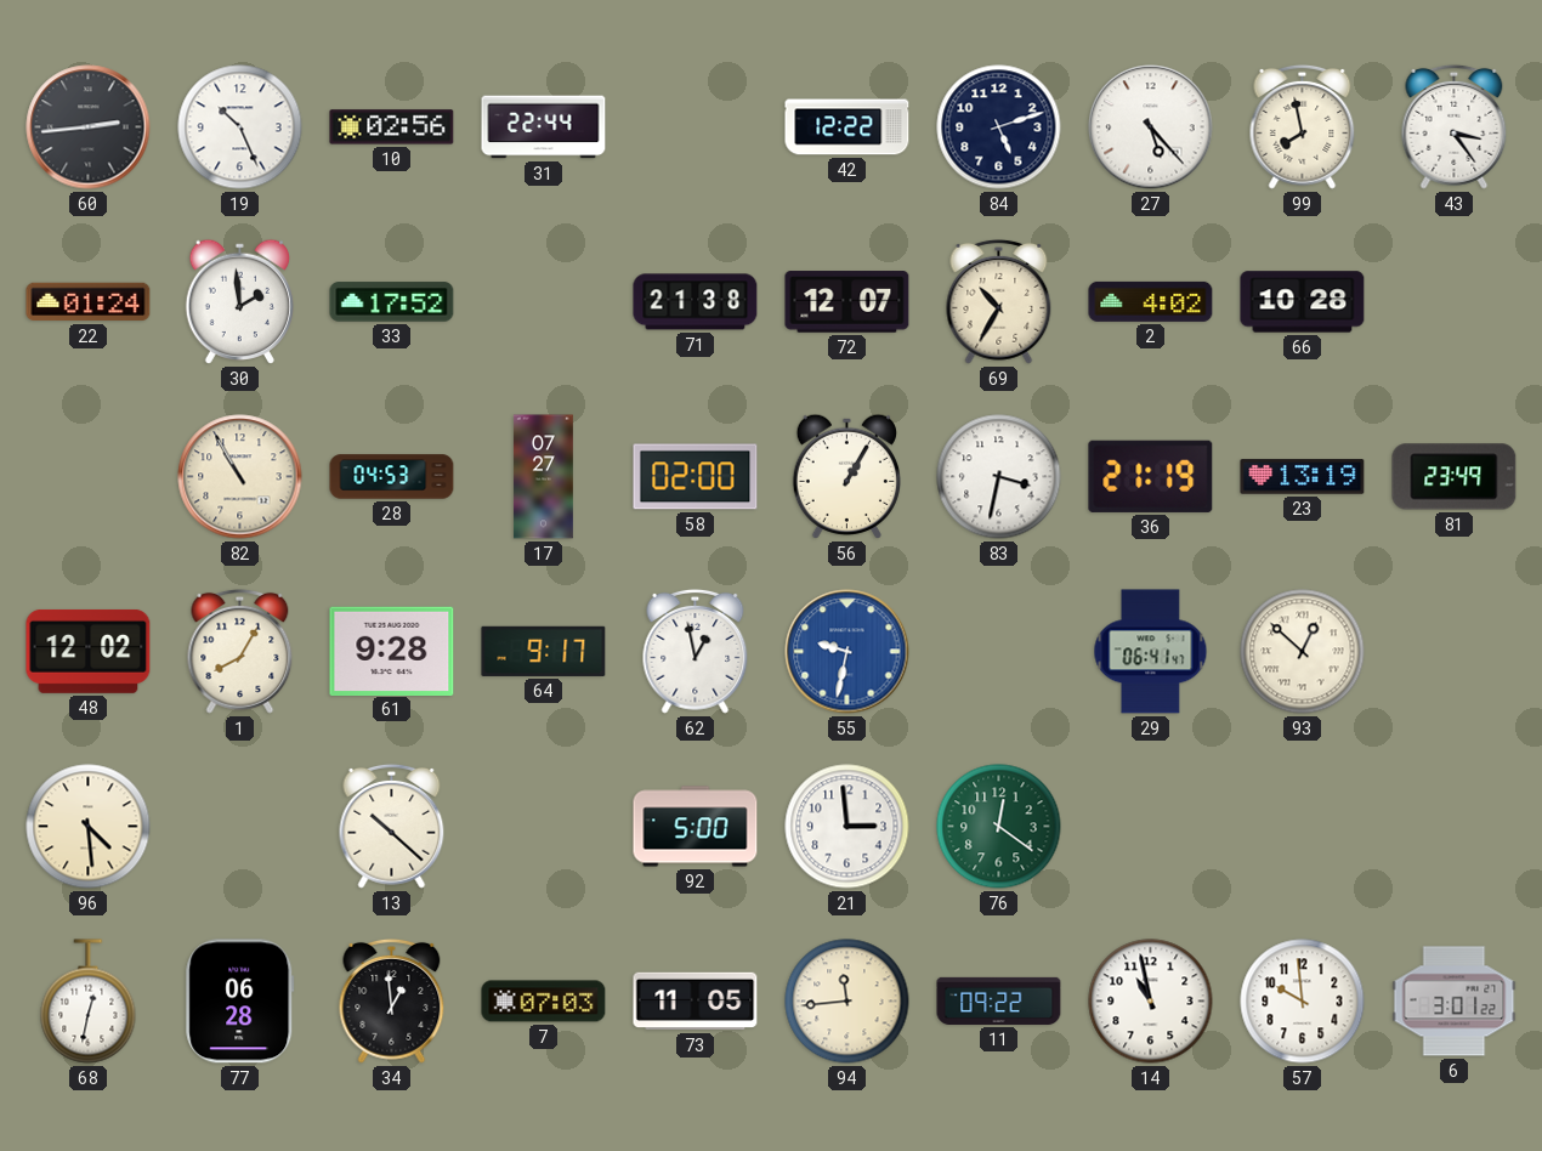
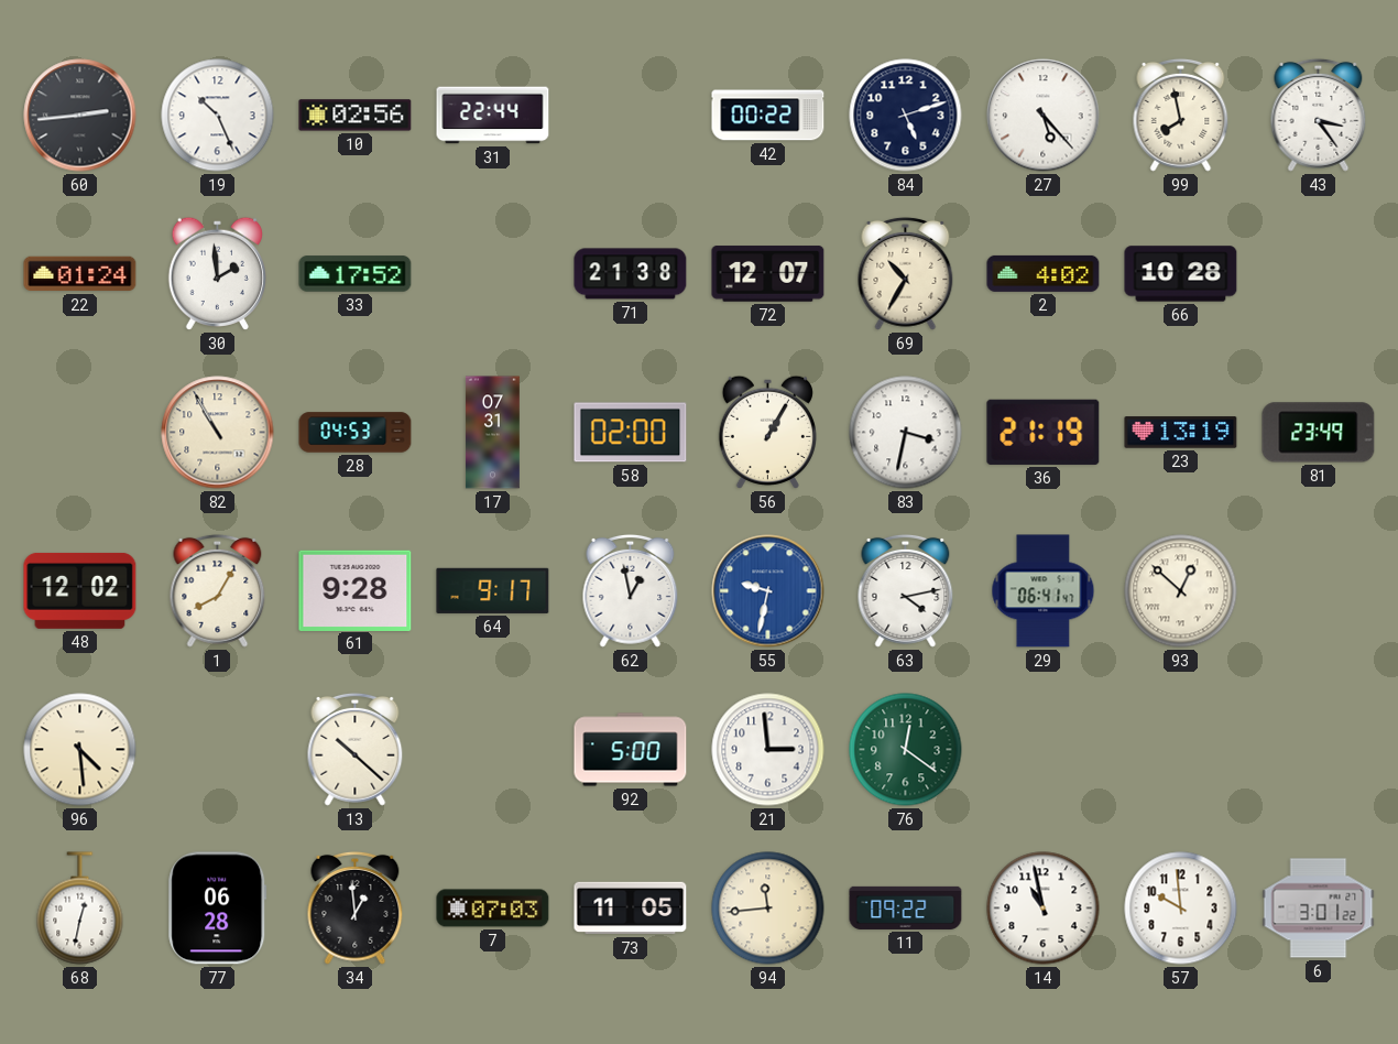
42: 12:22 -> 00:22
17: 07:27 -> 07:31
63: none -> 4:13
